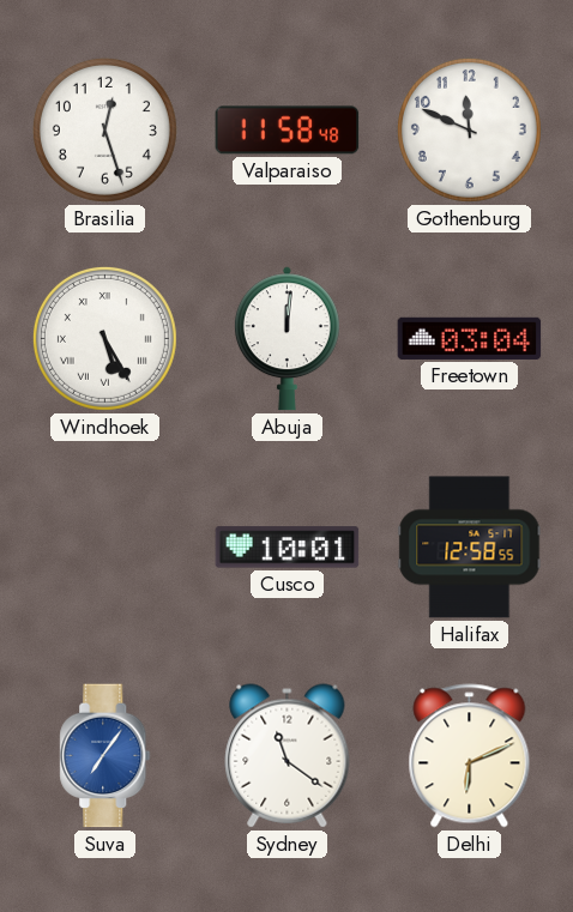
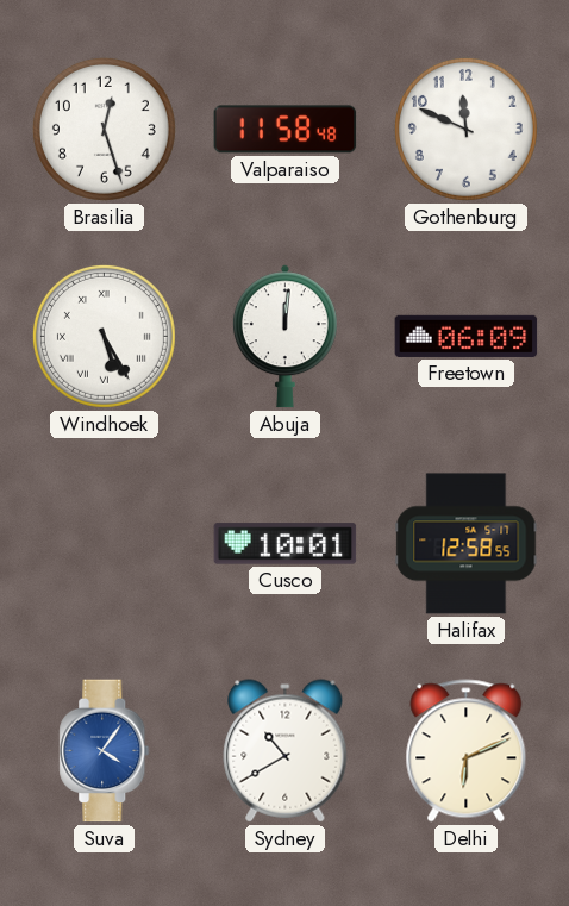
Freetown: 03:04 -> 06:09
Suva: 7:06 -> 4:06
Sydney: 11:21 -> 10:40
